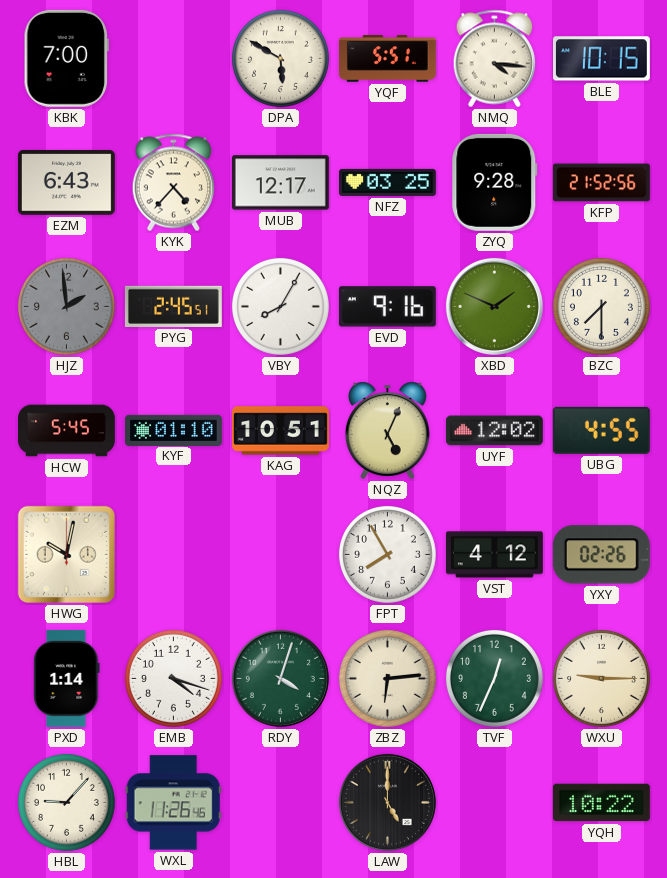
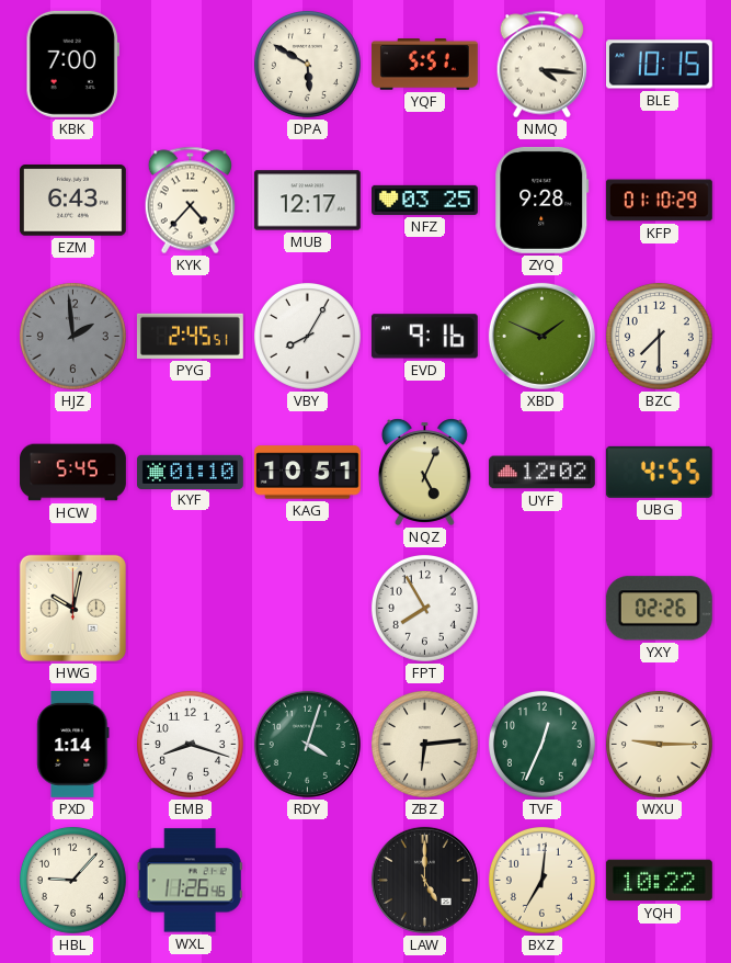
KFP: 21:52 -> 01:10
VST: 4:12 -> none
EMB: 4:18 -> 8:18
BXZ: none -> 7:01
